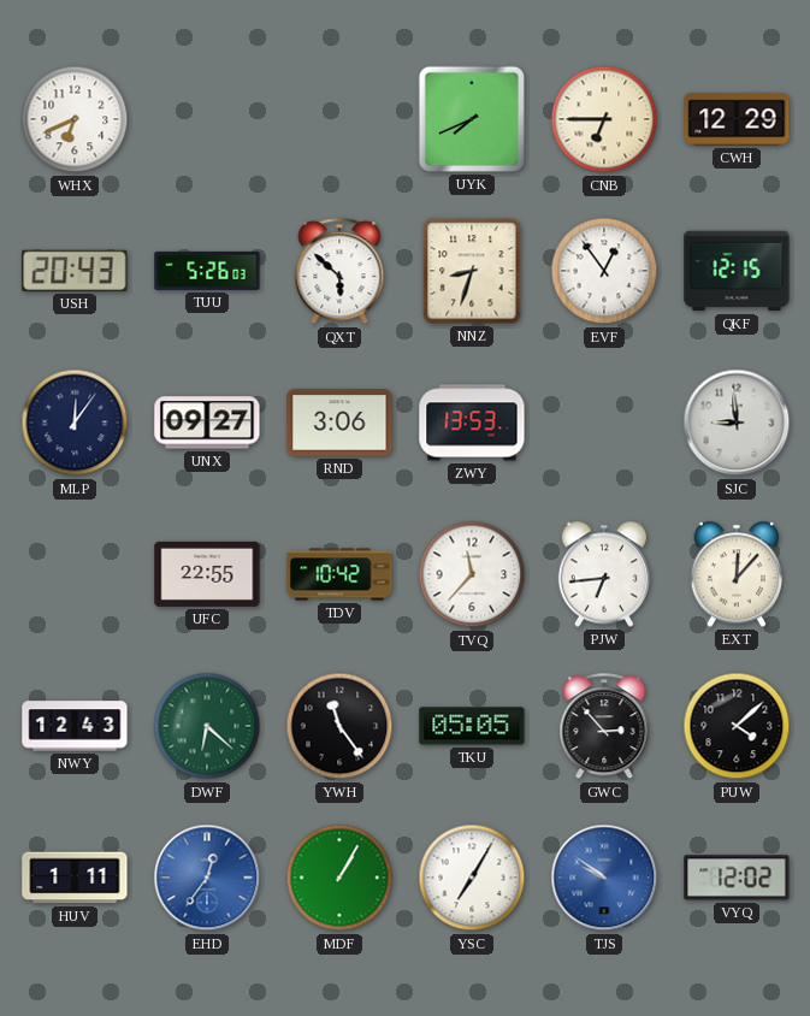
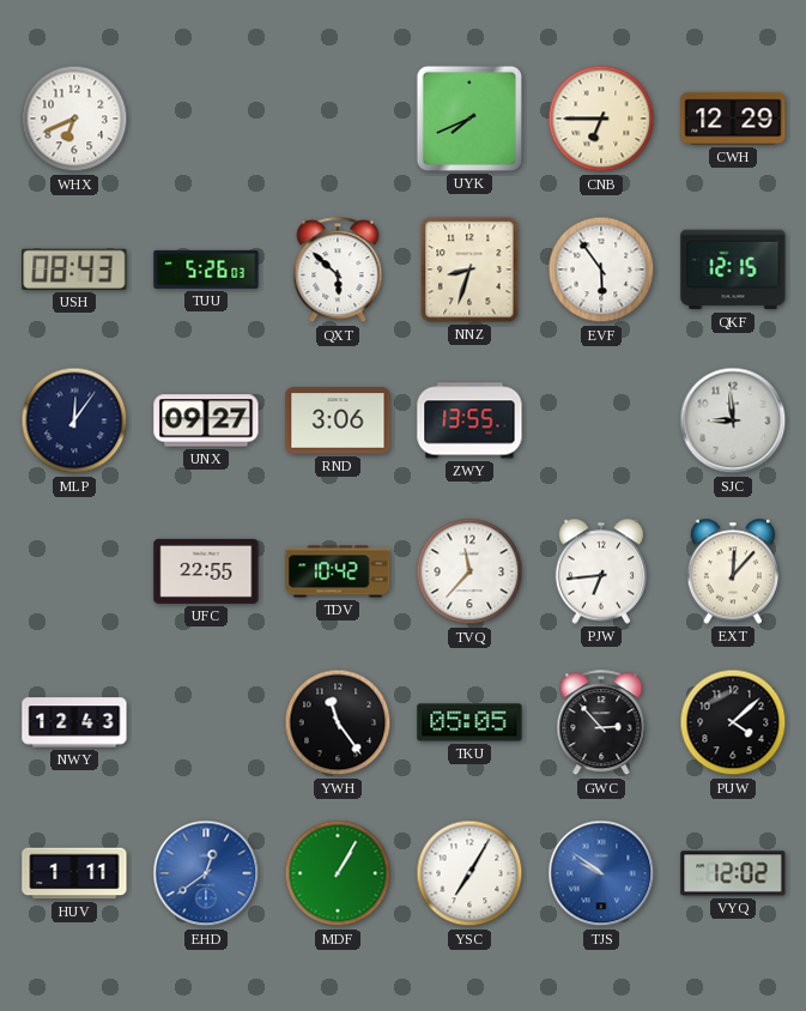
USH: 20:43 -> 08:43
EVF: 12:54 -> 5:54
ZWY: 13:53 -> 13:55
DWF: 6:22 -> none
EHD: 12:36 -> 12:39
